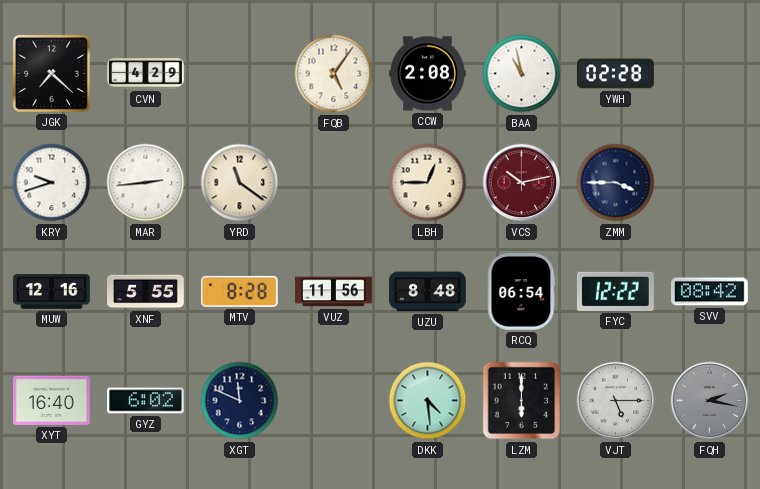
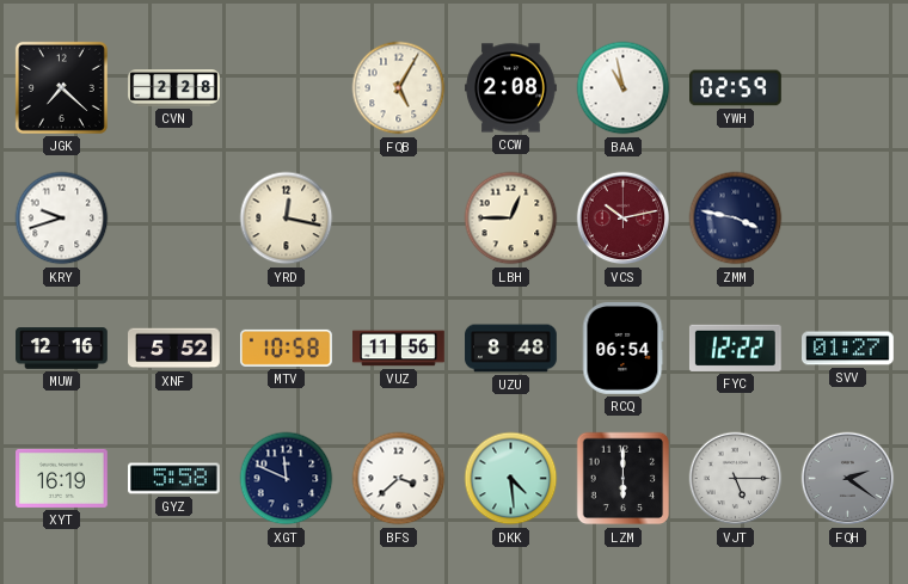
CVN: 4:29 -> 2:28
FQB: 5:06 -> 5:05
YWH: 02:28 -> 02:59
MAR: 2:44 -> none
YRD: 11:21 -> 12:17
ZMM: 3:45 -> 3:47
XNF: 5:55 -> 5:52
MTV: 8:28 -> 10:58
SVV: 08:42 -> 01:27
XYT: 16:40 -> 16:19
GYZ: 6:02 -> 5:58
BFS: none -> 3:38
FQH: 2:17 -> 2:21
